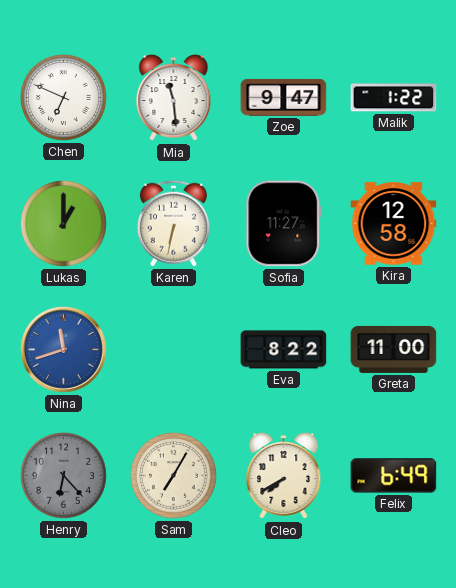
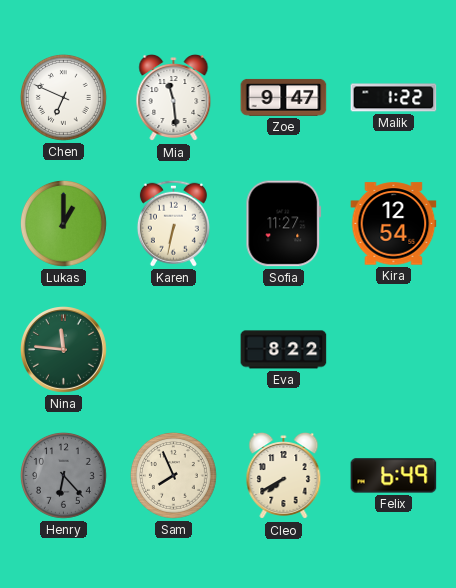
Kira: 12:58 -> 12:54
Nina: 11:42 -> 11:46
Nina dial: blue -> green
Greta: 11:00 -> none
Sam: 7:05 -> 7:56
